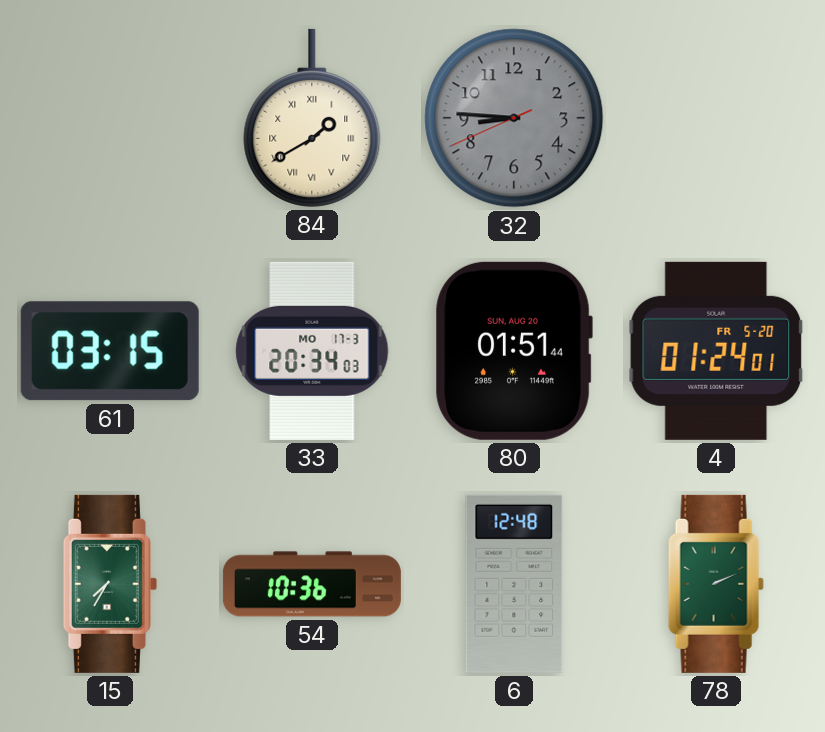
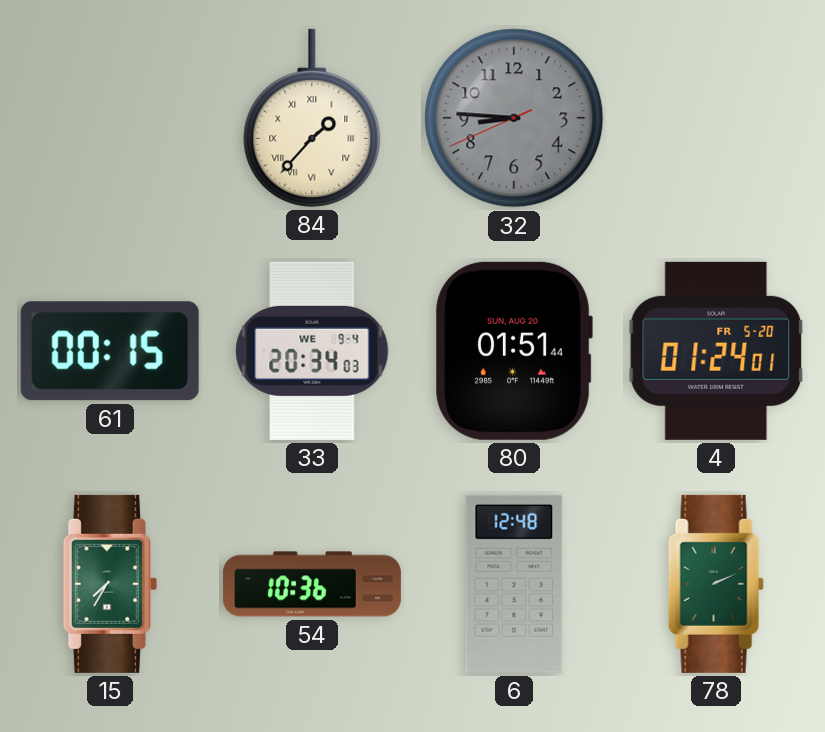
84: 1:40 -> 1:37
61: 03:15 -> 00:15
33 date: MO 17-3 -> WE 9-4
